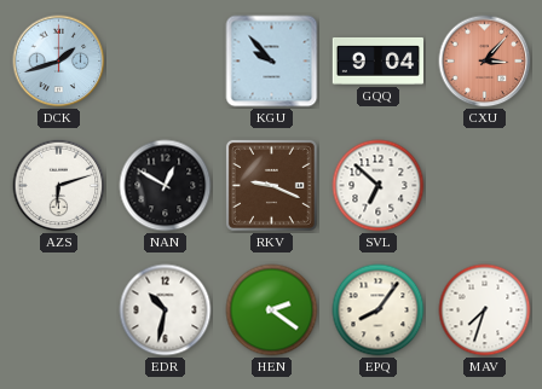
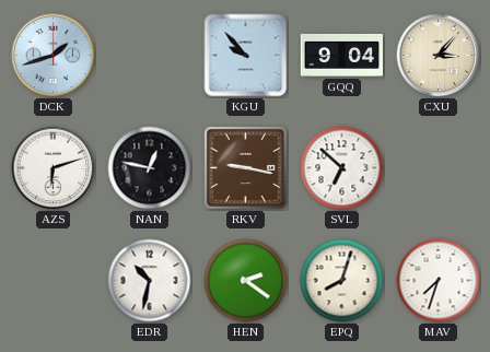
CXU dial: salmon -> cream
NAN: 12:50 -> 12:47
RKV: 9:19 -> 9:17
EPQ: 8:06 -> 8:03
